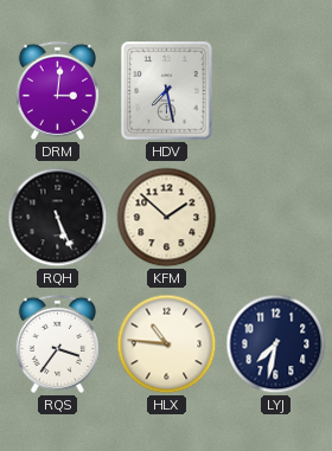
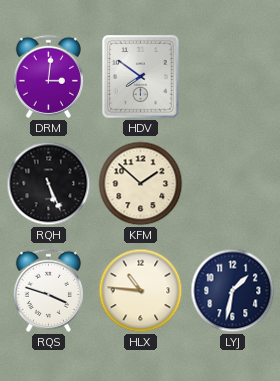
HDV: 7:28 -> 7:51
RQS: 3:36 -> 3:48
LYJ: 7:32 -> 1:32
